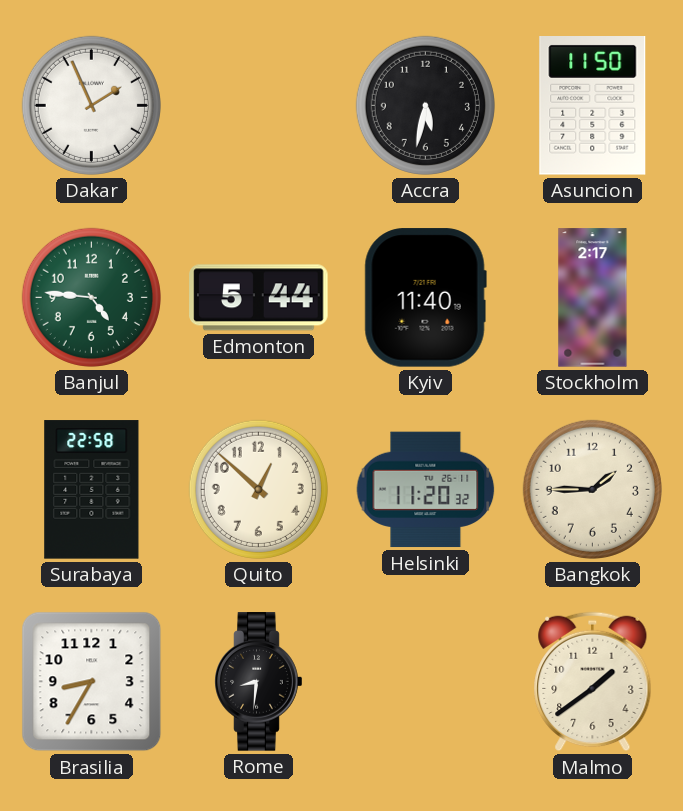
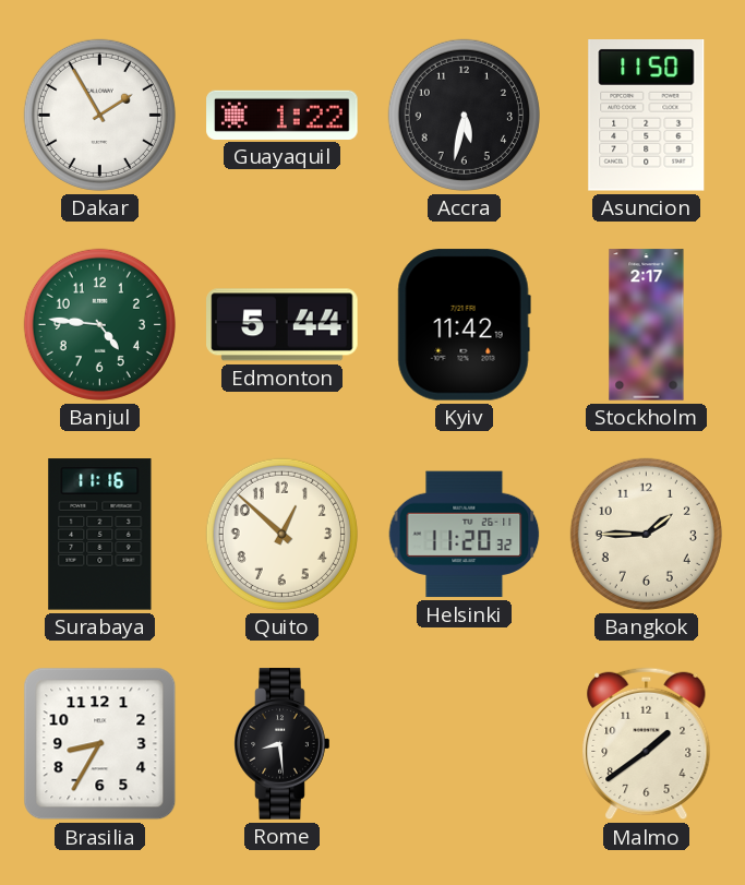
Dakar: 1:56 -> 1:55
Guayaquil: none -> 1:22
Kyiv: 11:40 -> 11:42
Surabaya: 22:58 -> 11:16
Rome: 8:31 -> 8:29
